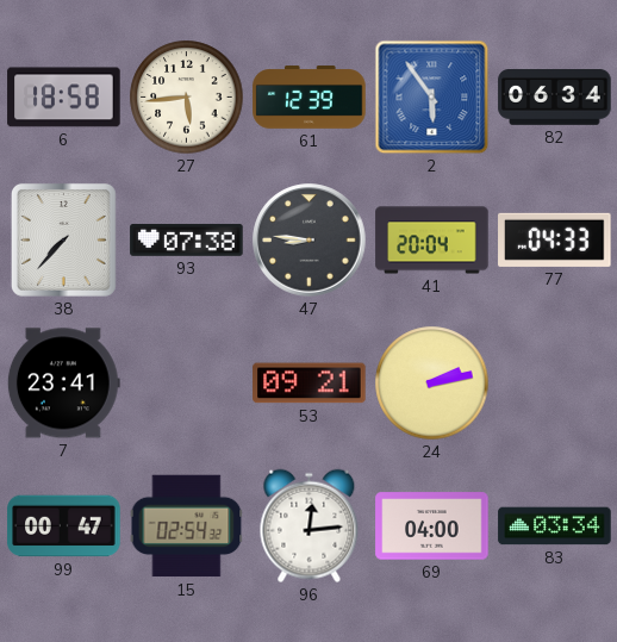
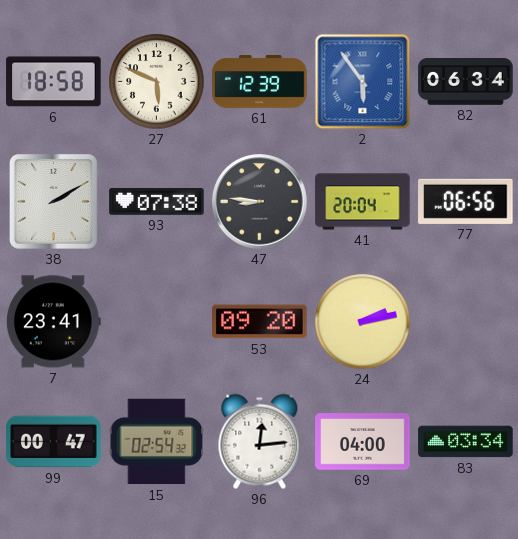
27: 5:44 -> 5:49
38: 7:37 -> 2:10
77: 04:33 -> 06:56
53: 09:21 -> 09:20
